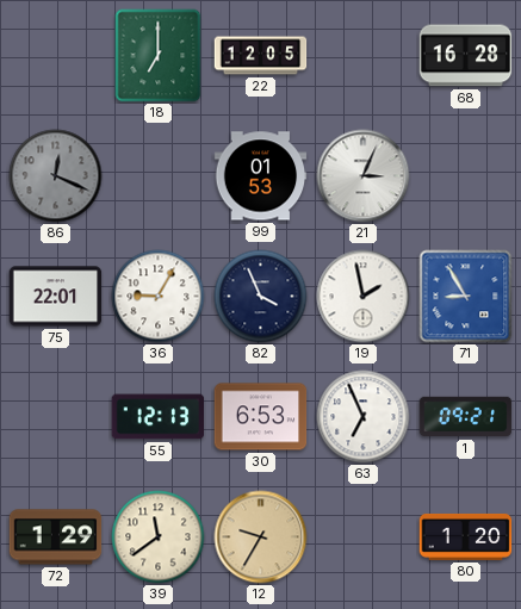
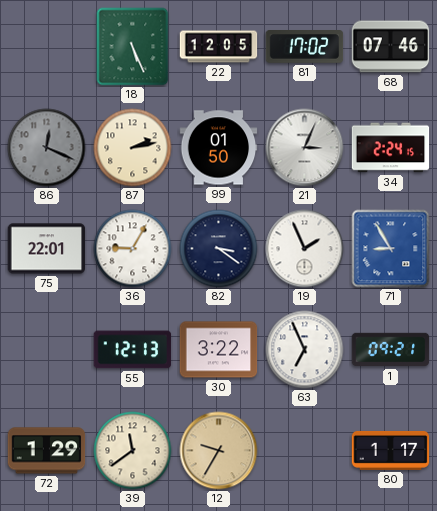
18: 7:00 -> 5:26
81: none -> 17:02
68: 16:28 -> 07:46
87: none -> 2:13
99: 01:53 -> 01:50
34: none -> 2:24
82: 3:56 -> 3:21
19: 1:58 -> 1:56
30: 6:53 -> 3:22
80: 1:20 -> 1:17
